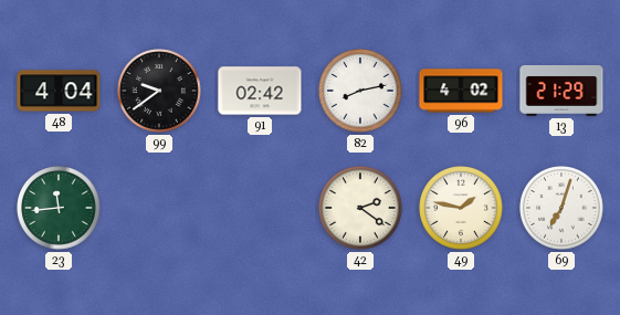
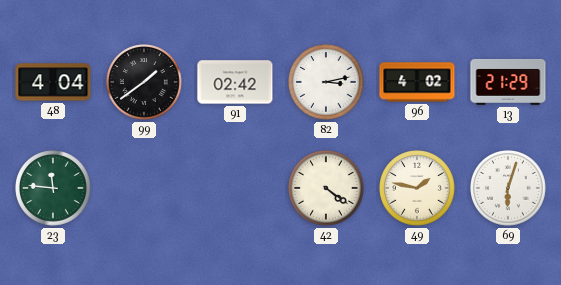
99: 9:39 -> 1:39
82: 8:13 -> 3:13
23: 11:44 -> 11:46
42: 2:21 -> 4:21
69: 7:03 -> 6:03
